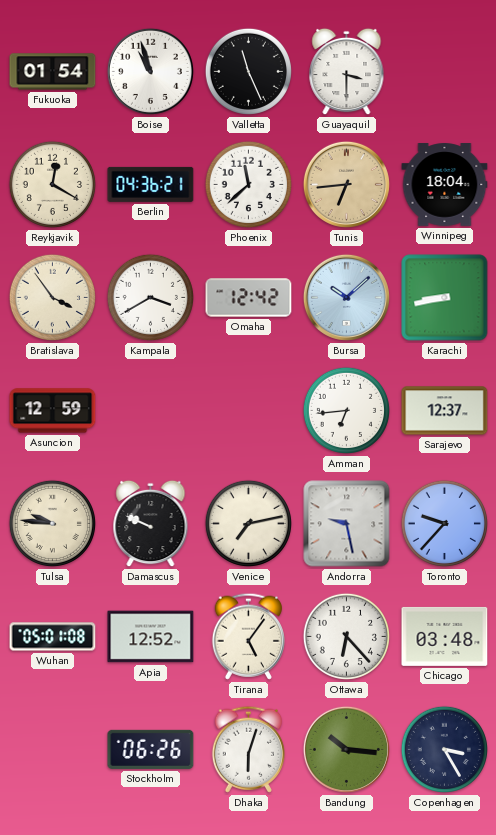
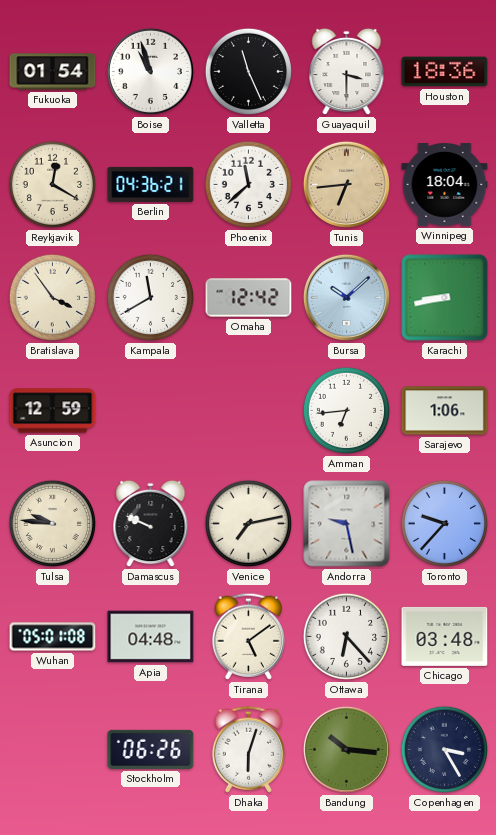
Houston: none -> 18:36
Kampala: 3:40 -> 11:40
Sarajevo: 12:37 -> 1:06
Apia: 12:52 -> 04:48
Tirana: 5:06 -> 5:09
